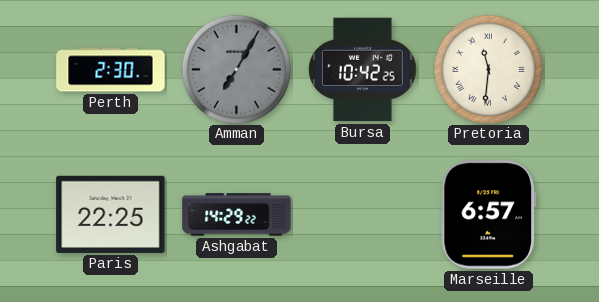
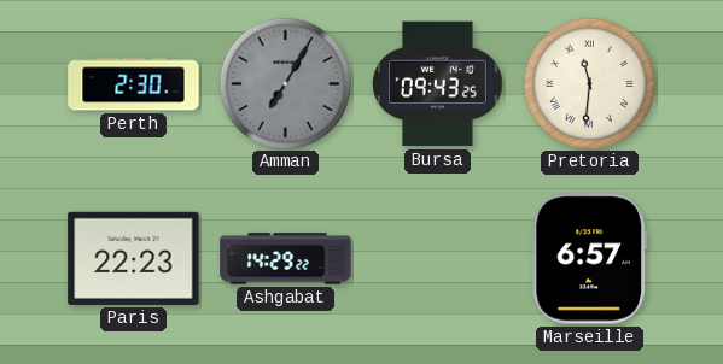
Bursa: 10:42 -> 09:43
Paris: 22:25 -> 22:23
